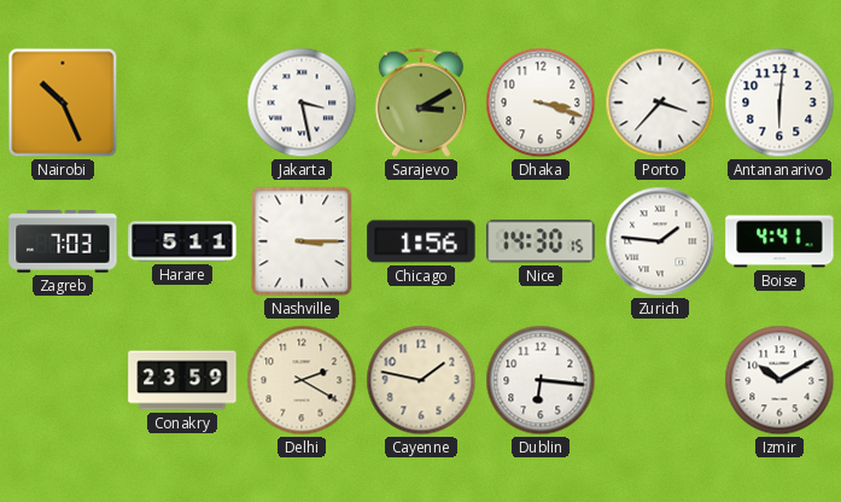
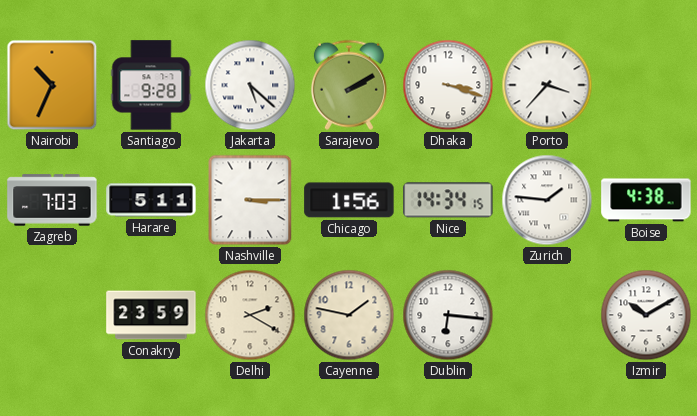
Nairobi: 10:26 -> 10:34
Santiago: none -> 9:28
Jakarta: 3:28 -> 5:22
Sarajevo: 3:10 -> 2:10
Antananarivo: 6:01 -> none
Nice: 14:30 -> 14:34
Boise: 4:41 -> 4:38
